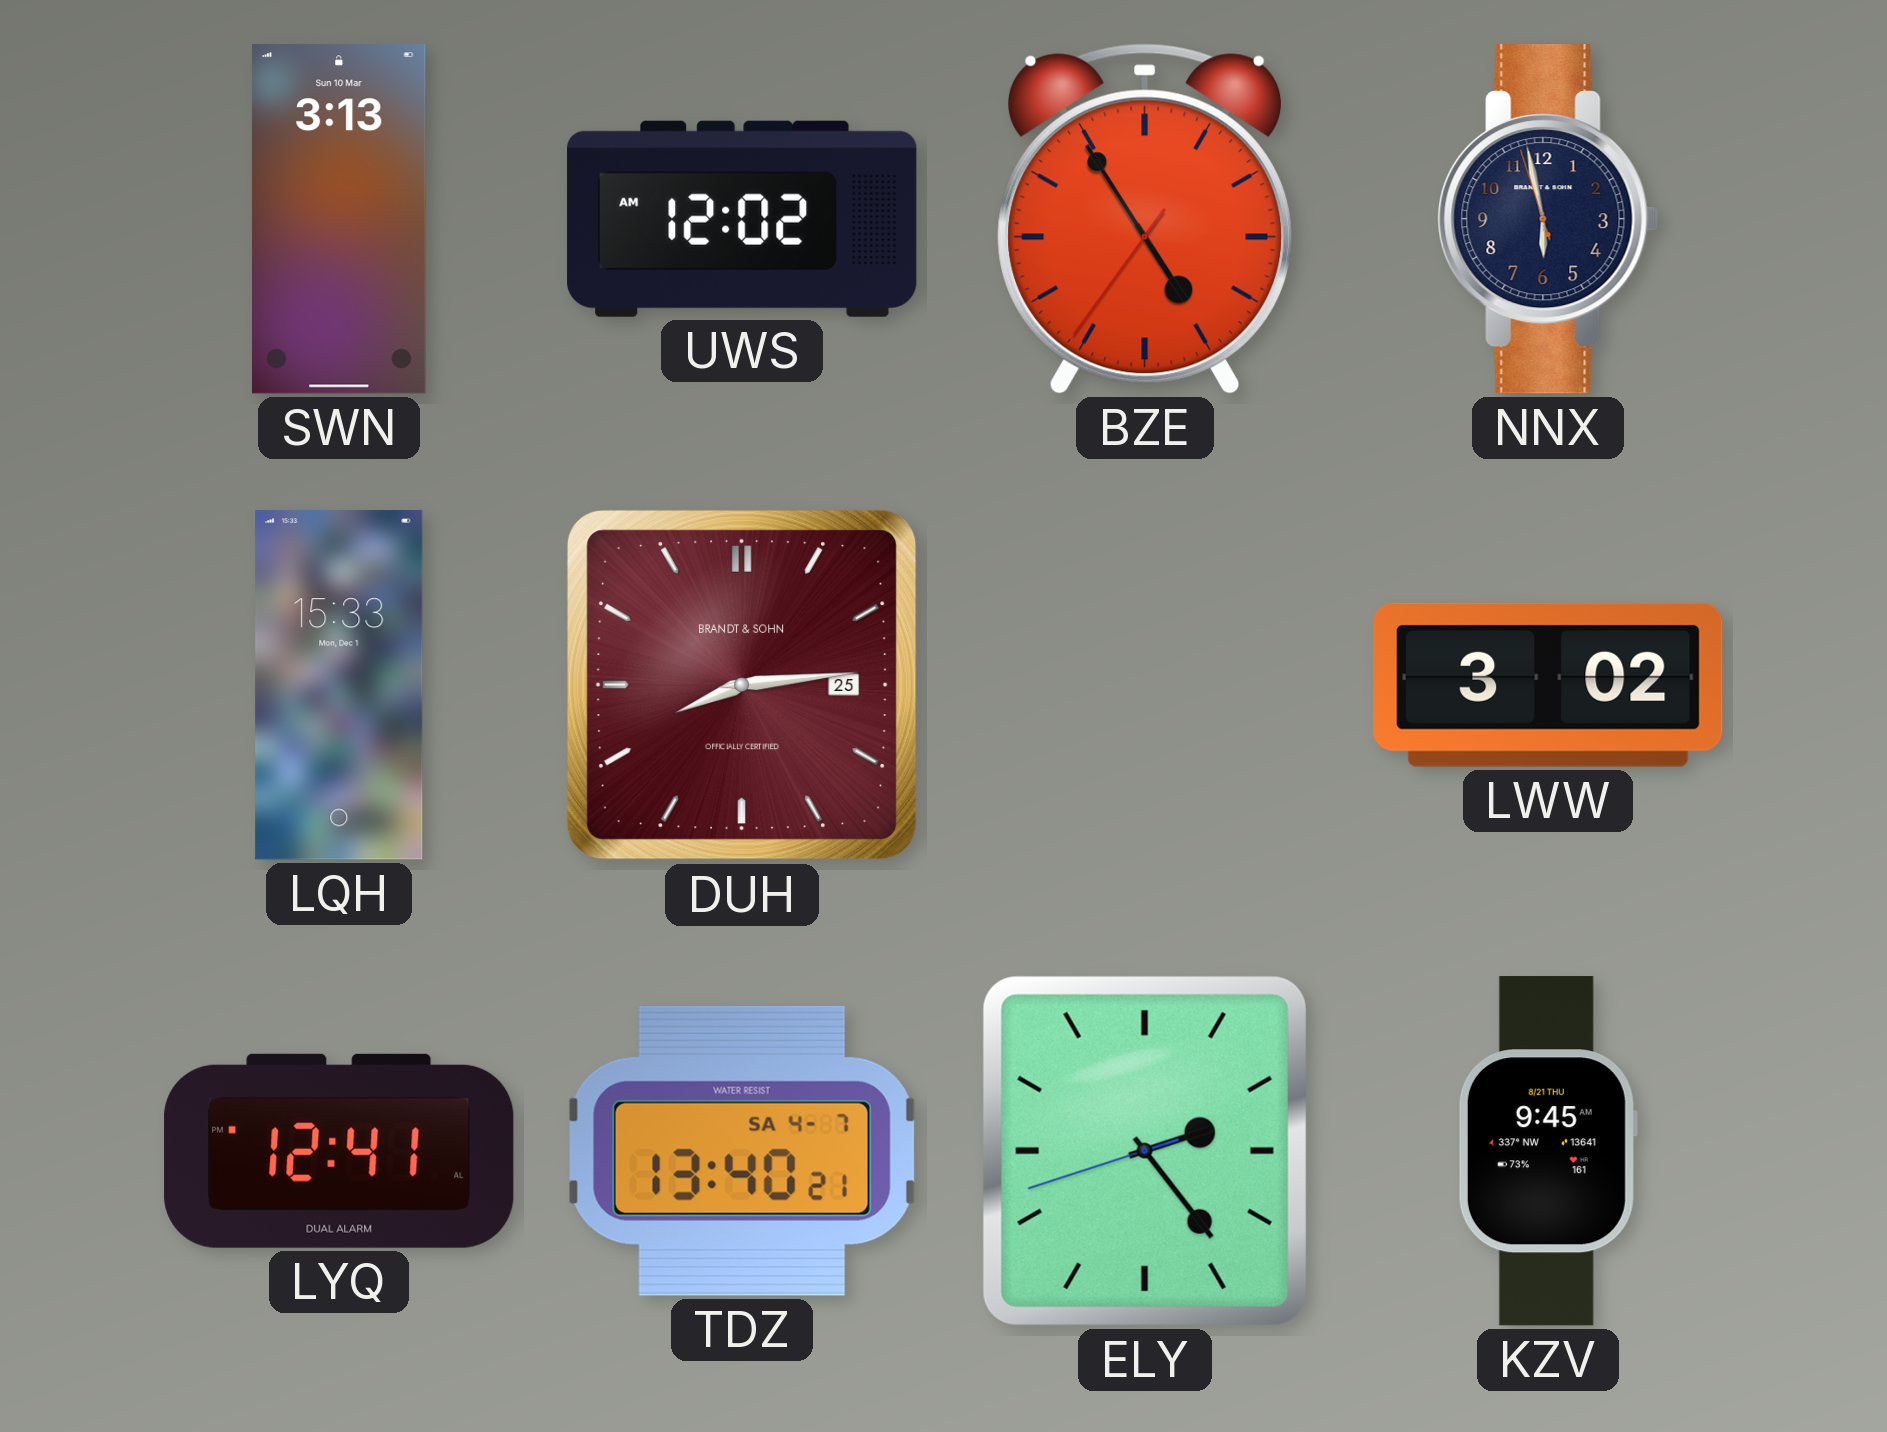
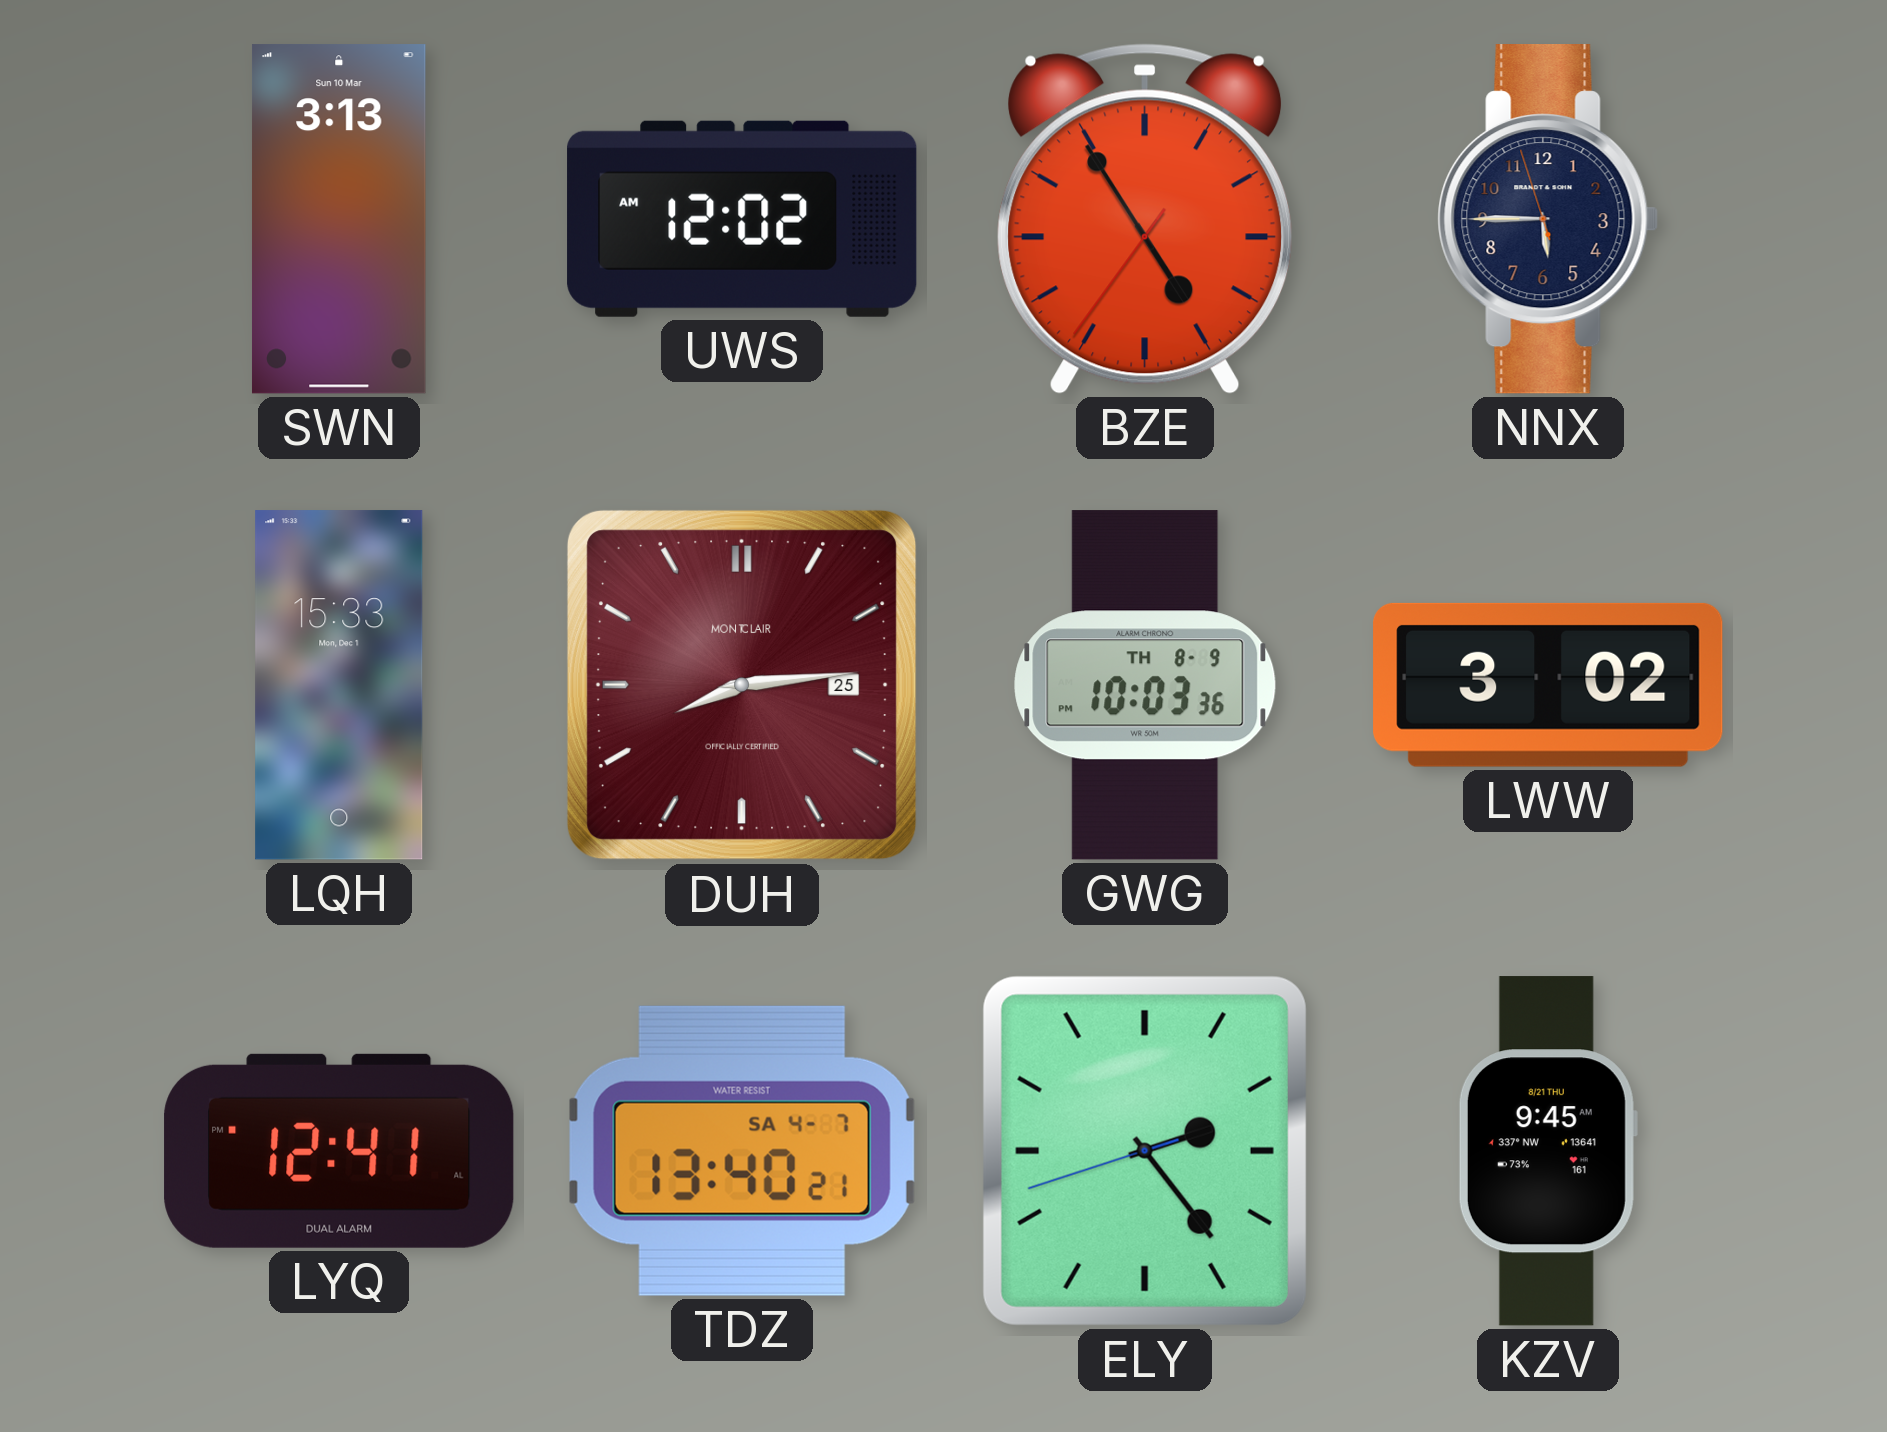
NNX: 5:57 -> 5:44
DUH brand: BRANDT & SOHN -> MONTCLAIR
GWG: none -> 10:03
